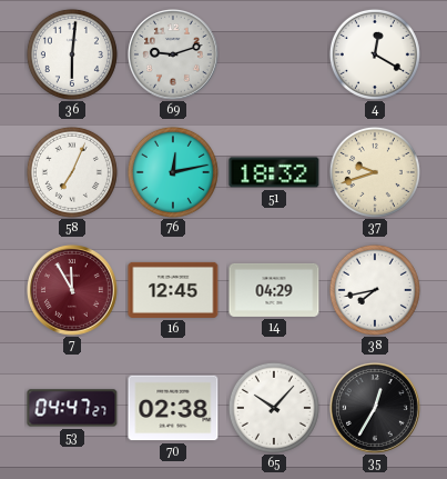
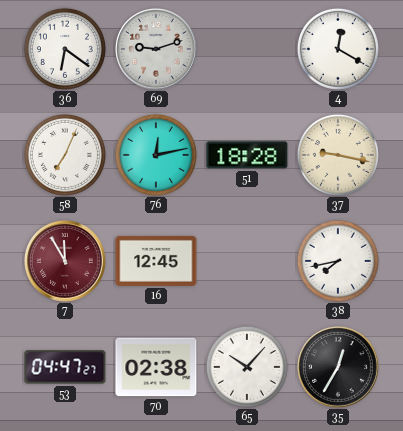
36: 6:01 -> 6:21
51: 18:32 -> 18:28
37: 9:42 -> 9:17
14: 04:29 -> none
